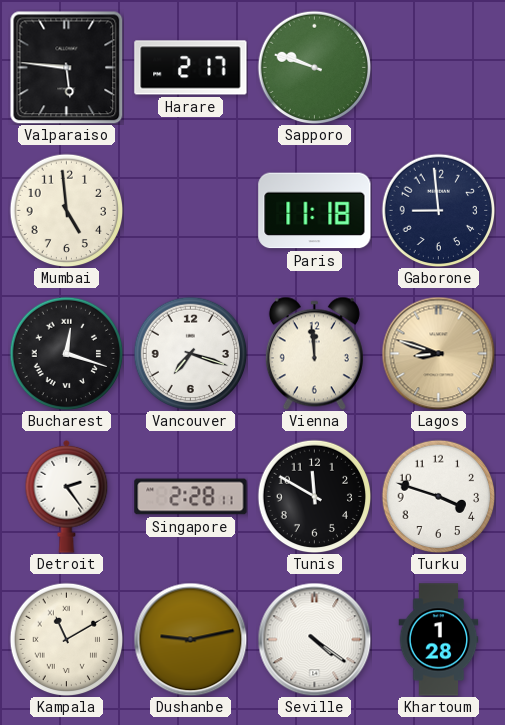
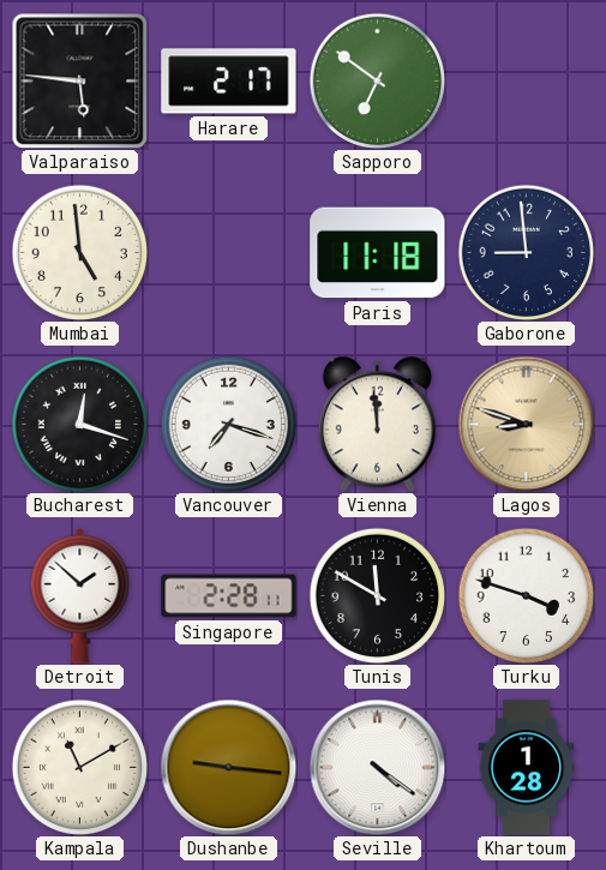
Sapporo: 9:48 -> 6:51
Detroit: 2:24 -> 1:52
Dushanbe: 9:13 -> 9:16
